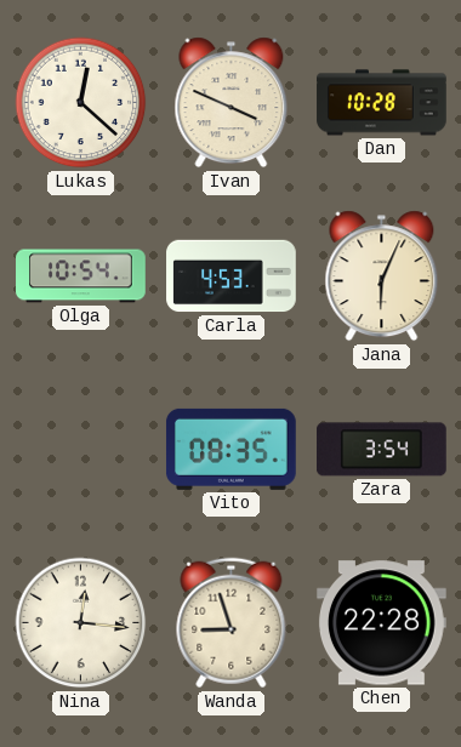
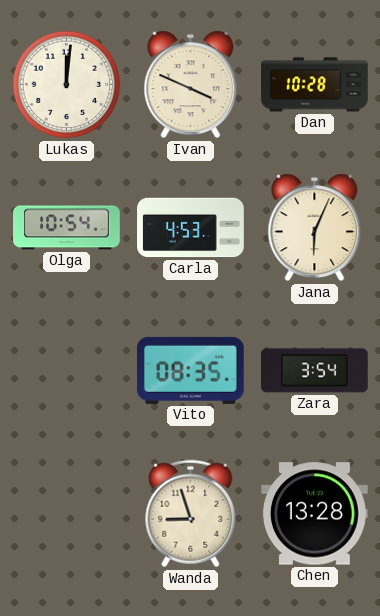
Lukas: 12:22 -> 12:01
Nina: 12:16 -> none
Chen: 22:28 -> 13:28
